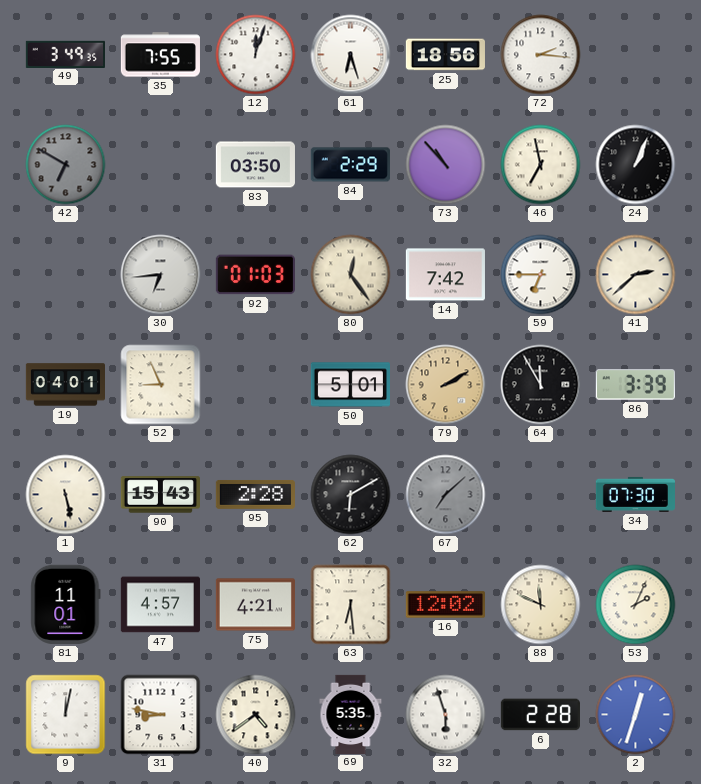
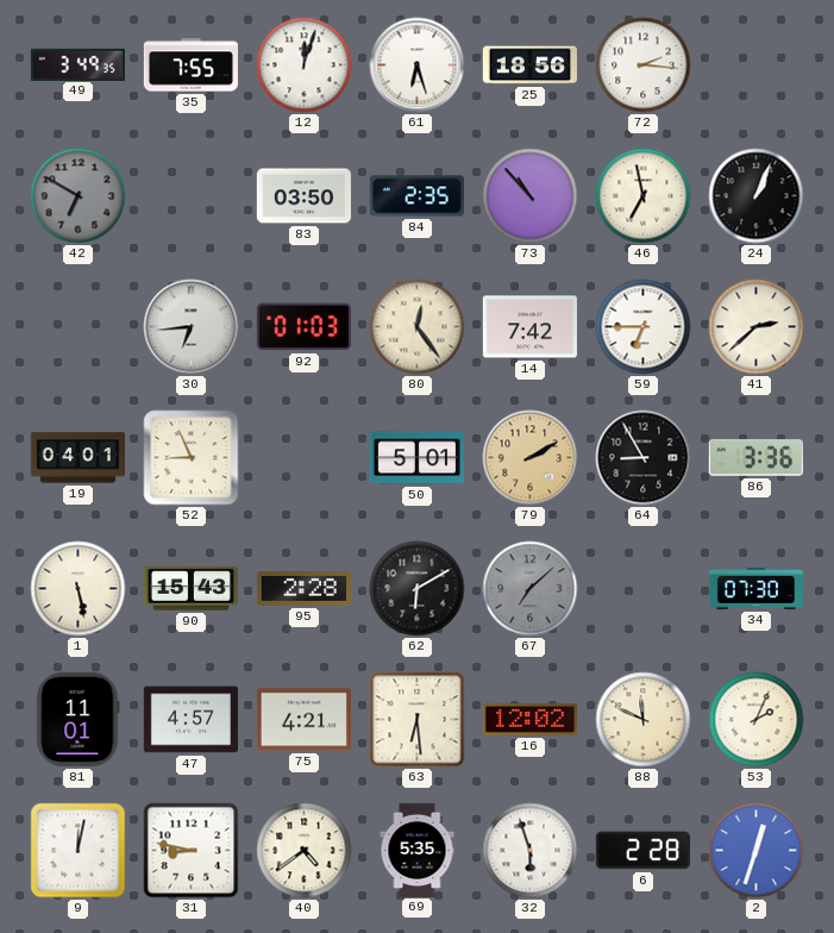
84: 2:29 -> 2:35
64: 11:55 -> 8:55
86: 3:39 -> 3:36
